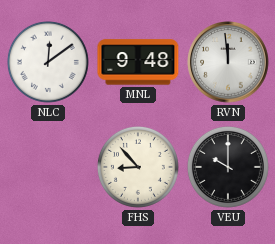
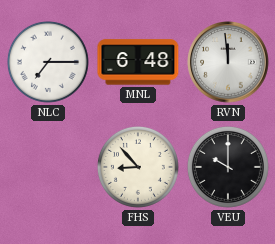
NLC: 12:09 -> 7:15
MNL: 9:48 -> 6:48
